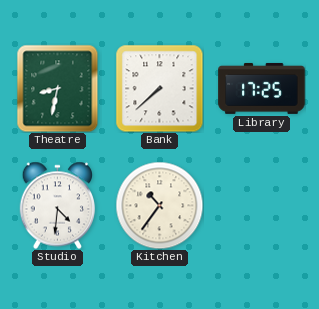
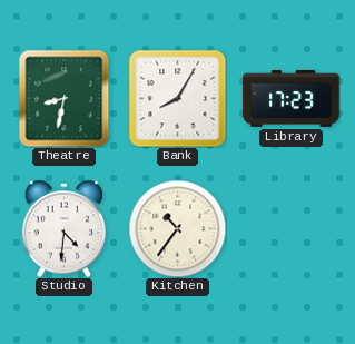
Bank: 7:38 -> 8:05
Library: 17:25 -> 17:23
